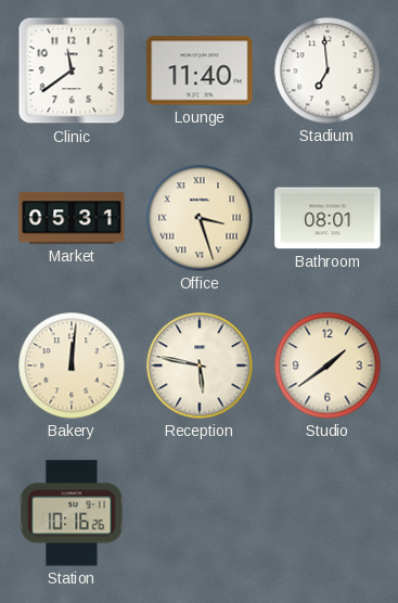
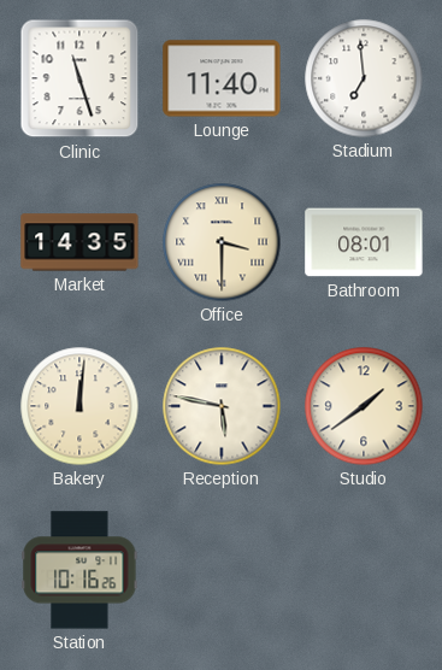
Clinic: 11:39 -> 11:27
Market: 05:31 -> 14:35
Office: 3:27 -> 3:30
